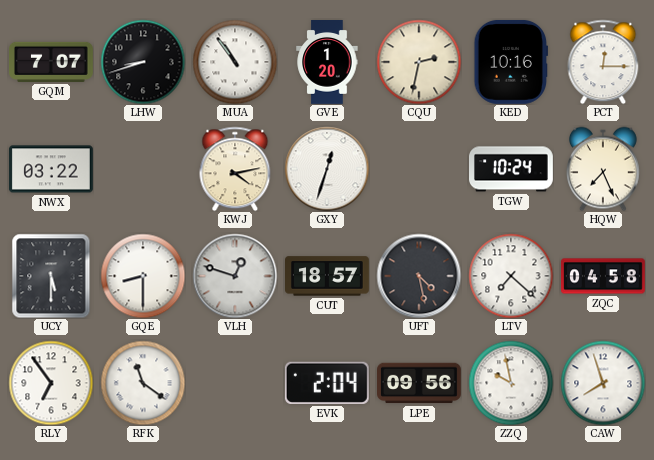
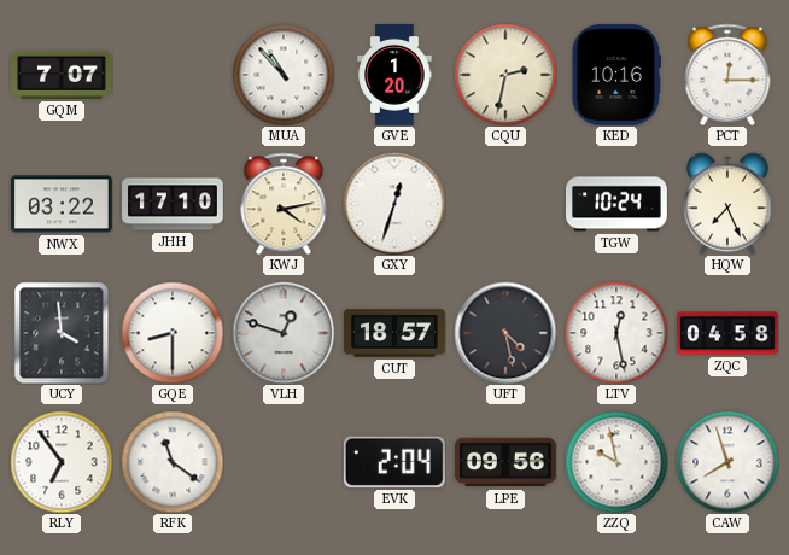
LHW: 8:42 -> none
MUA: 10:54 -> 10:53
JHH: none -> 17:10
UCY: 5:30 -> 3:59
LTV: 7:22 -> 12:28
